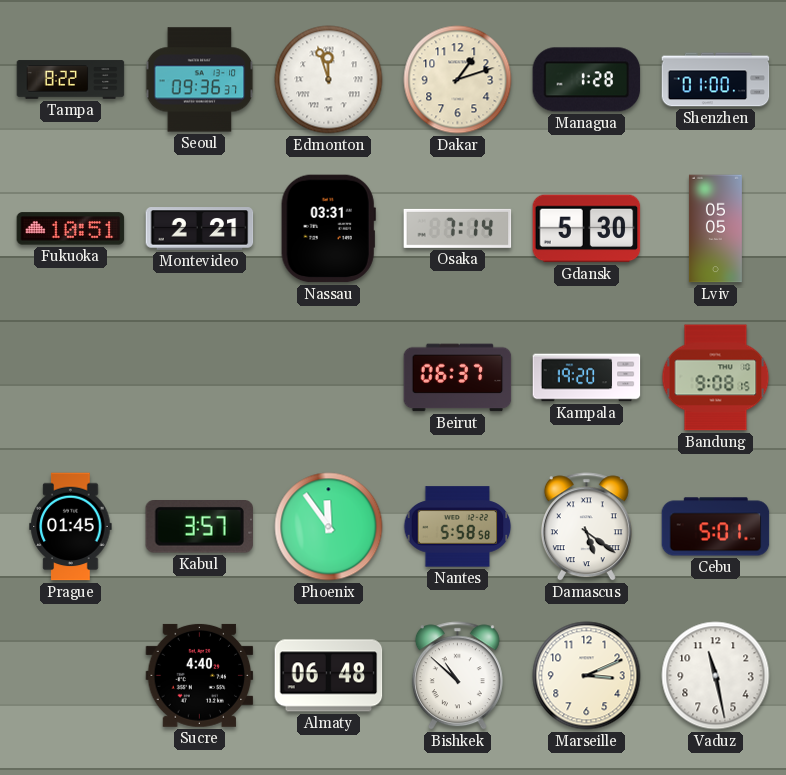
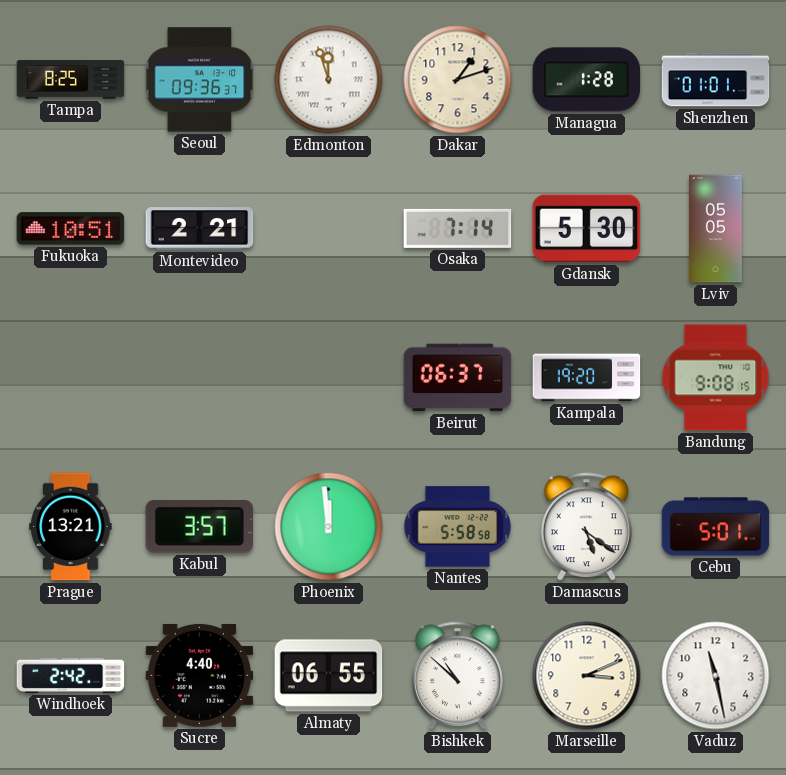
Tampa: 8:22 -> 8:25
Shenzhen: 01:00 -> 01:01
Nassau: 03:31 -> none
Prague: 01:45 -> 13:21
Phoenix: 11:54 -> 11:59
Windhoek: none -> 2:42
Almaty: 06:48 -> 06:55
